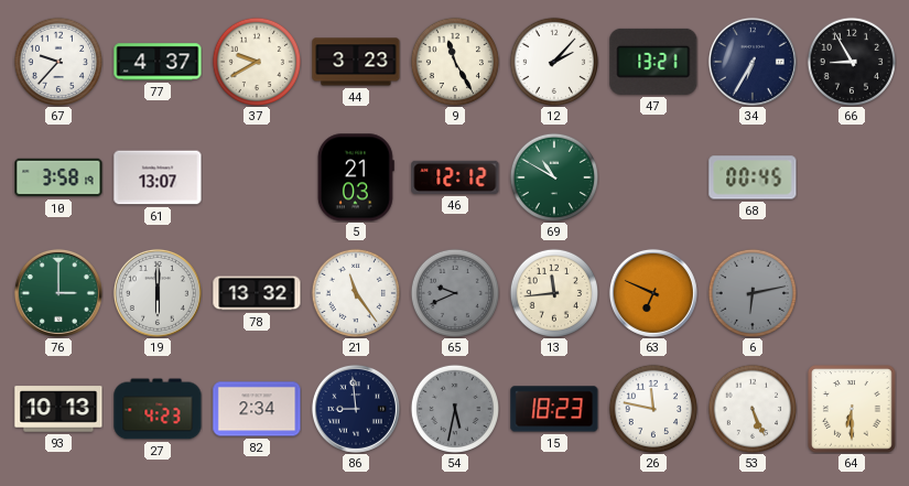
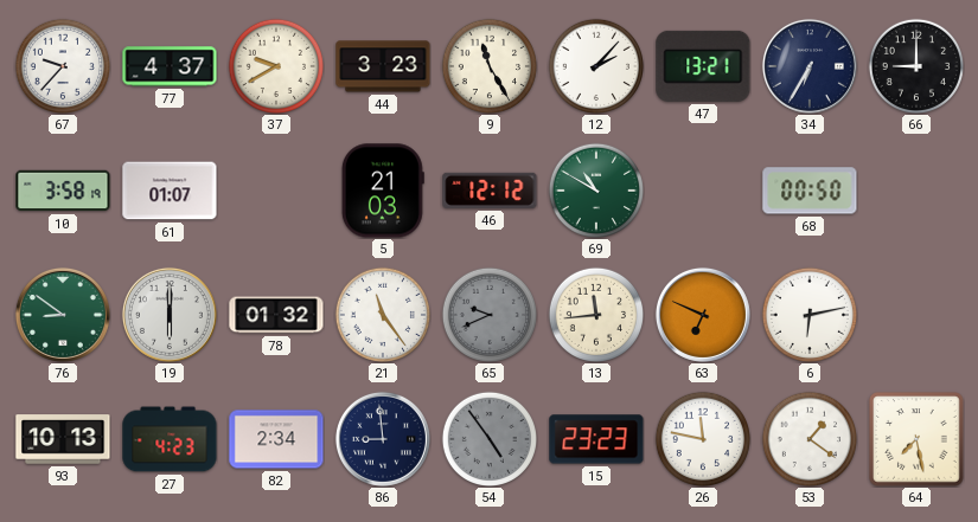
66: 8:55 -> 9:00
61: 13:07 -> 01:07
68: 00:45 -> 00:50
76: 3:00 -> 8:51
78: 13:32 -> 01:32
6 dial: grey -> white
54: 5:32 -> 4:54
15: 18:23 -> 23:23
53: 5:26 -> 1:21
64: 6:30 -> 7:28
